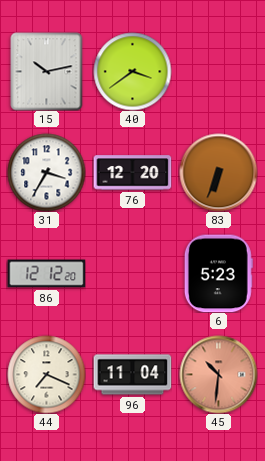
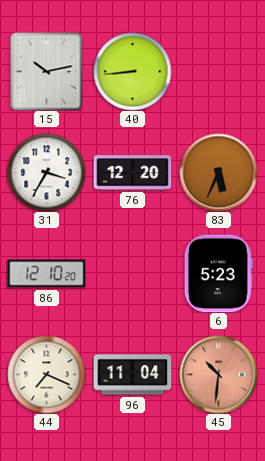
40: 3:39 -> 8:44
83: 6:34 -> 5:34
86: 12:12 -> 12:10
